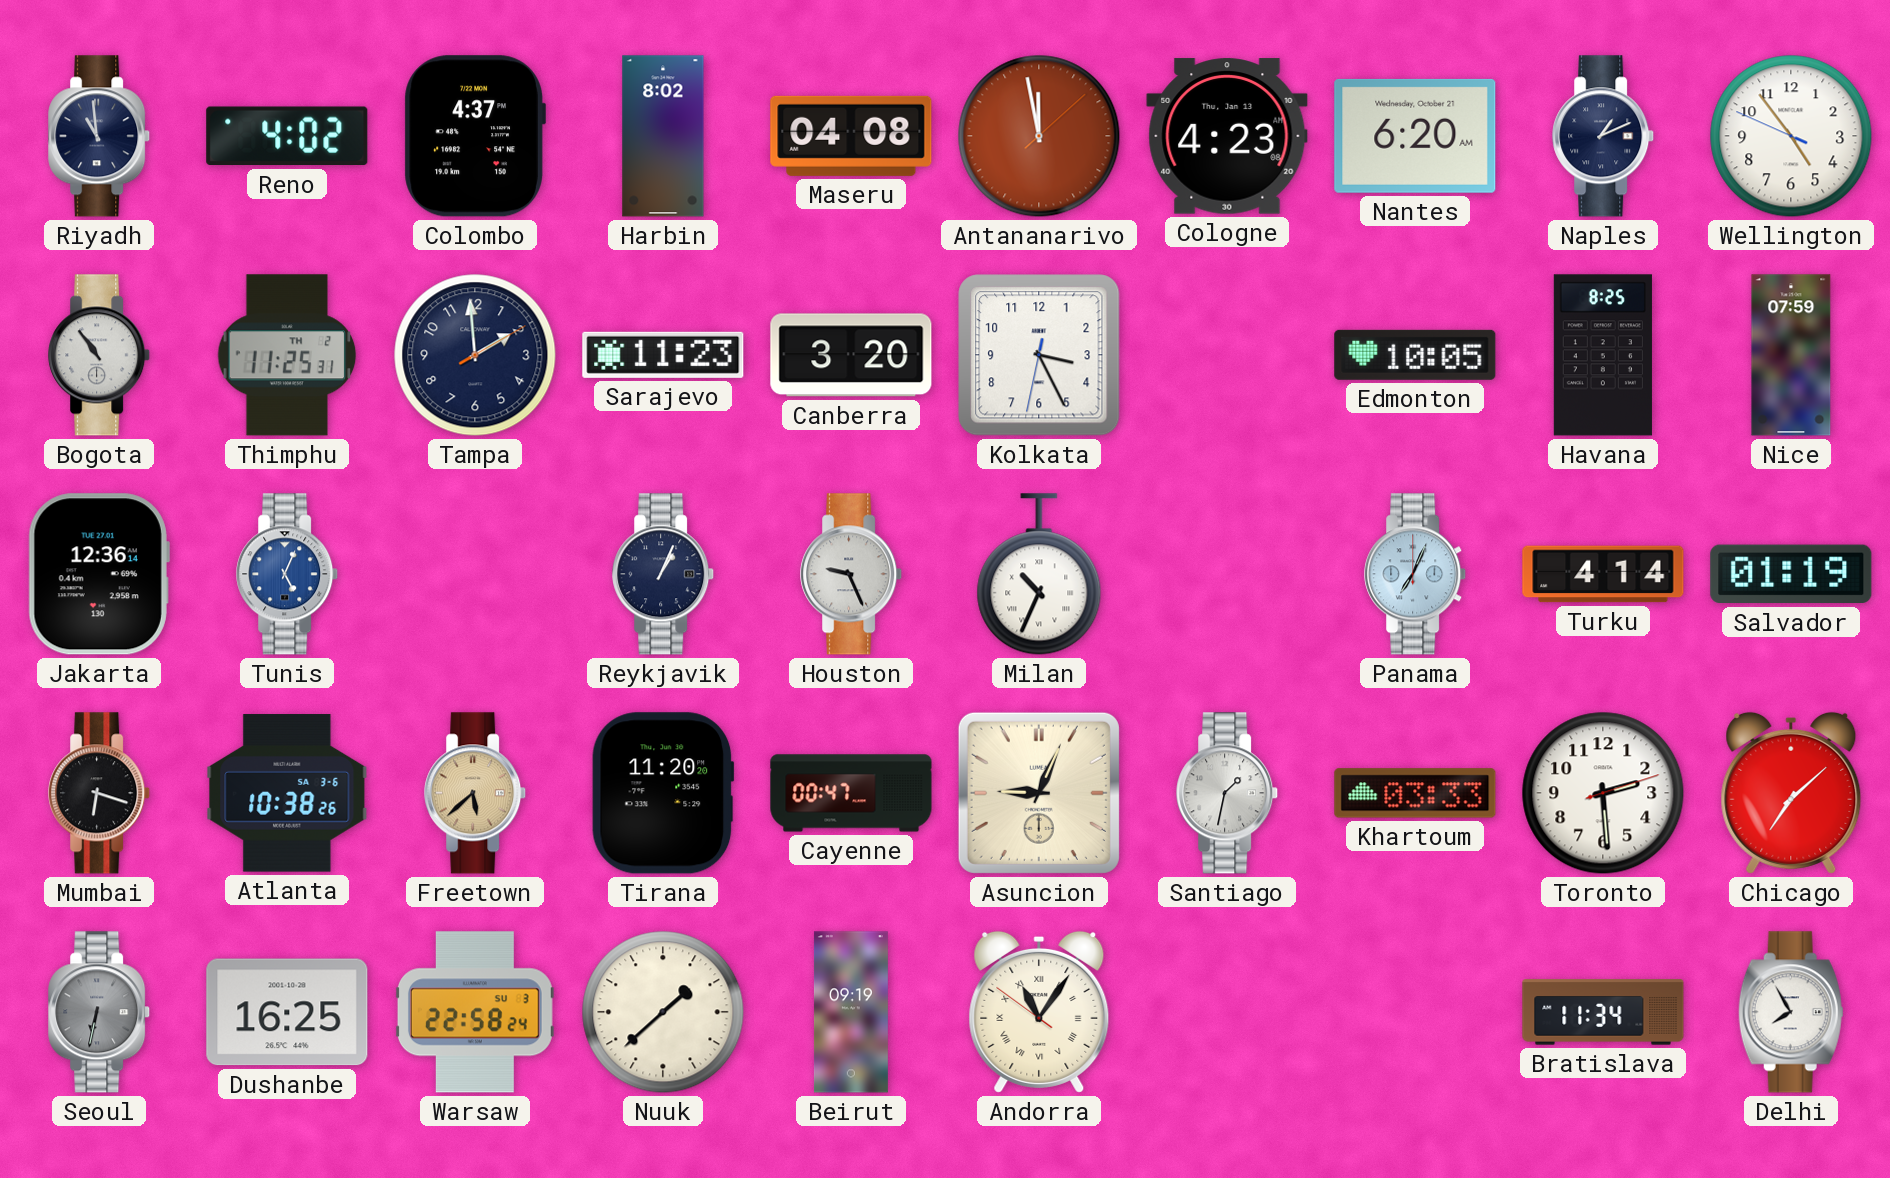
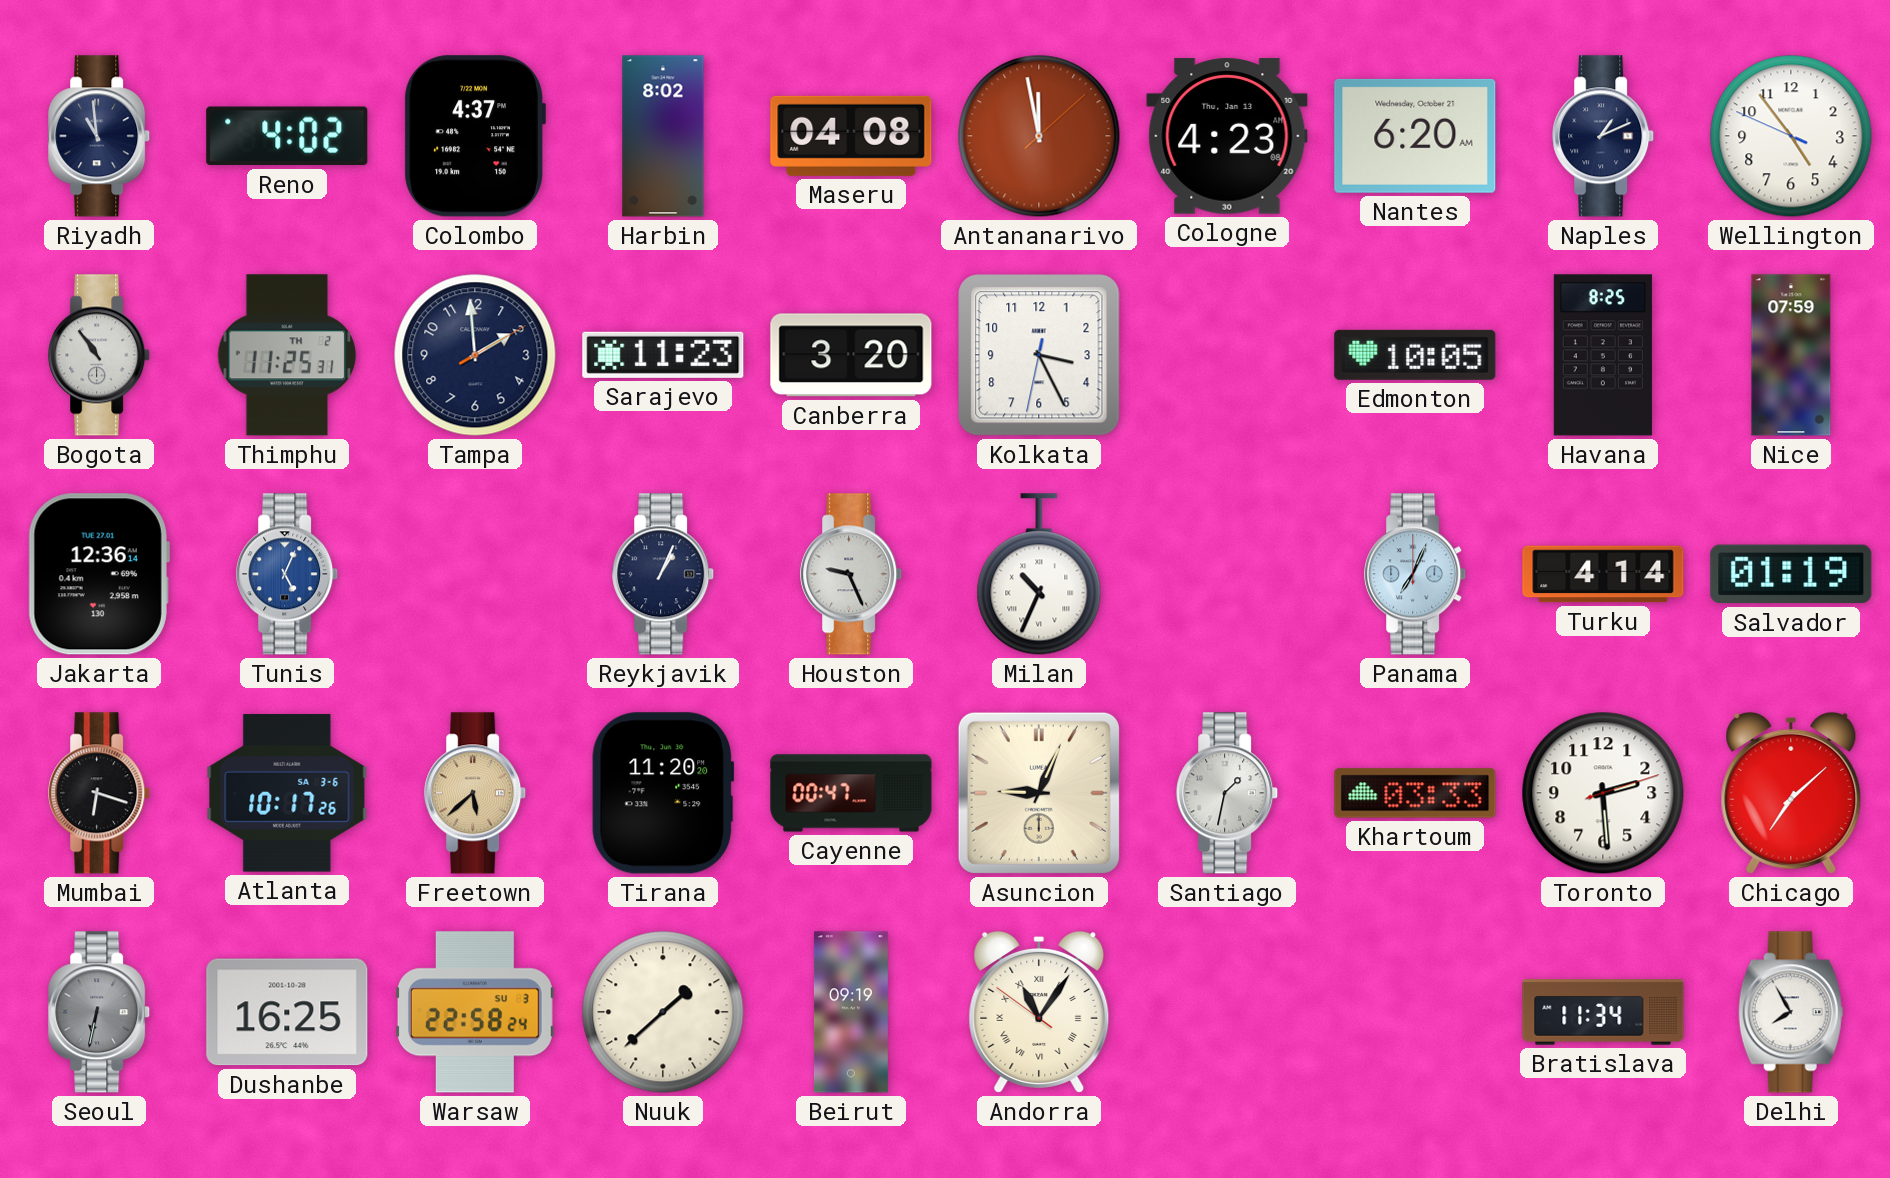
Atlanta: 10:38 -> 10:17
